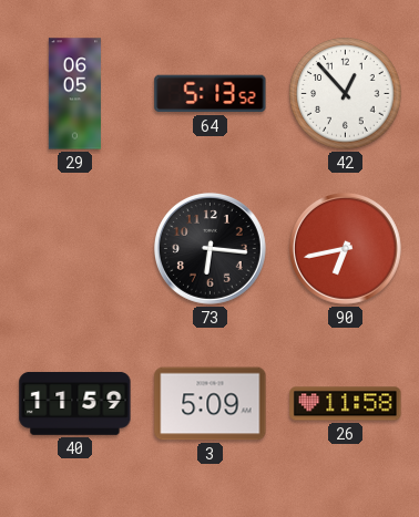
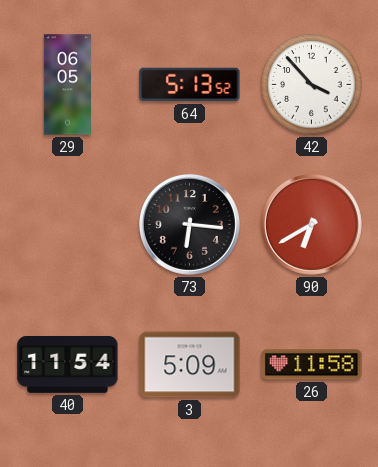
42: 12:53 -> 3:53
90: 6:43 -> 6:40
40: 11:59 -> 11:54
